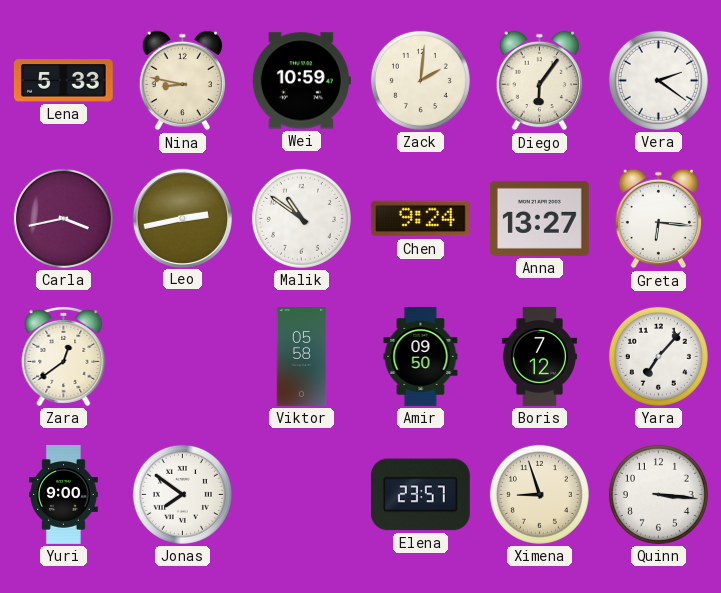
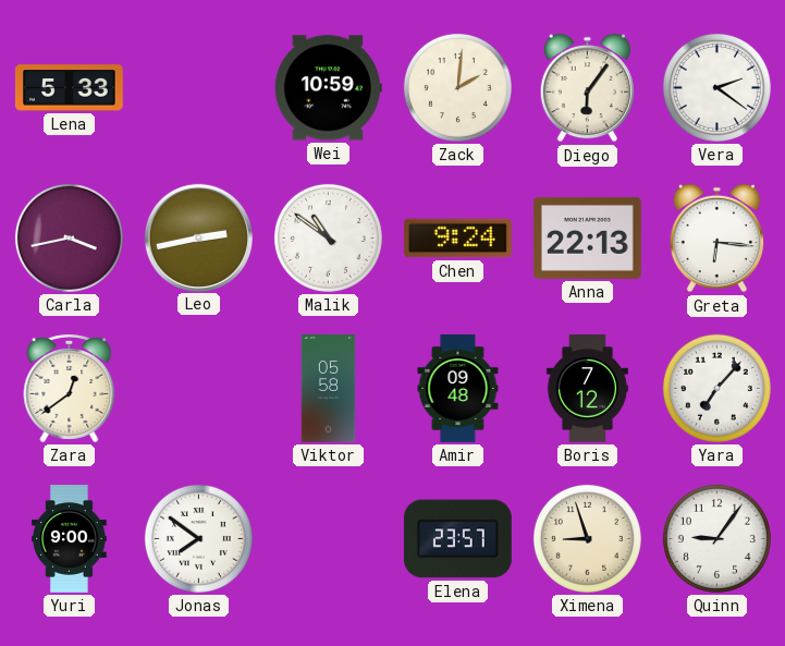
Nina: 8:47 -> none
Anna: 13:27 -> 22:13
Amir: 09:50 -> 09:48
Quinn: 3:16 -> 9:06
